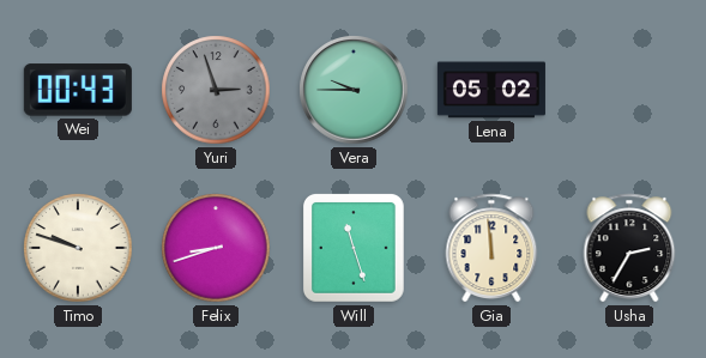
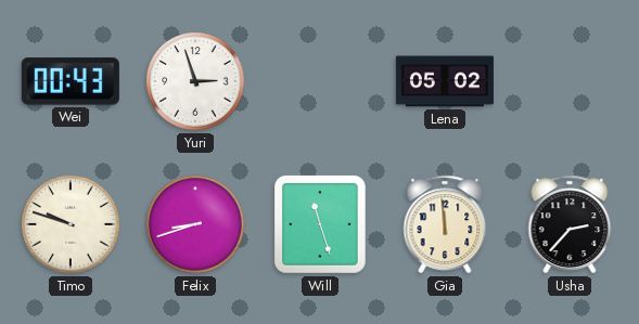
Yuri dial: grey -> white
Vera: 9:45 -> none
Usha: 2:35 -> 2:37
